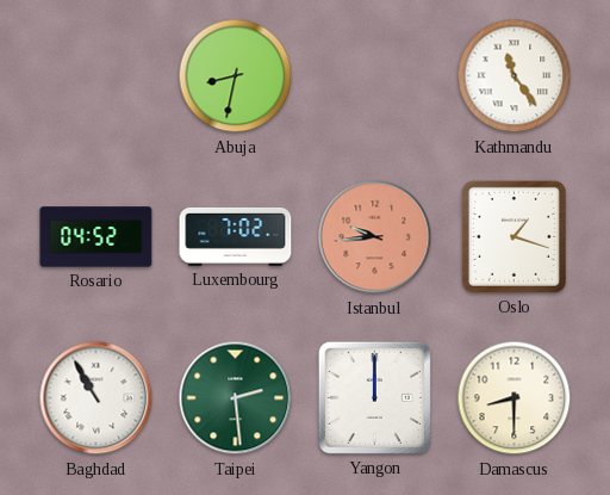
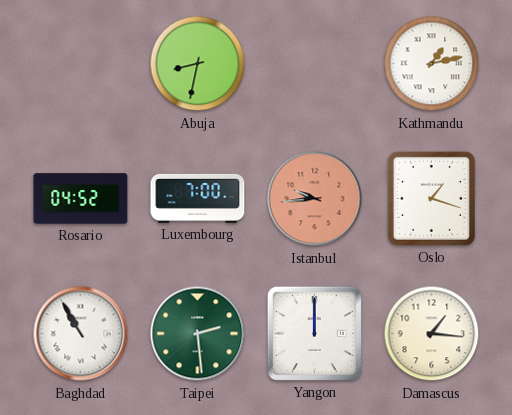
Kathmandu: 11:24 -> 1:13
Luxembourg: 7:02 -> 7:00
Damascus: 8:30 -> 1:16
